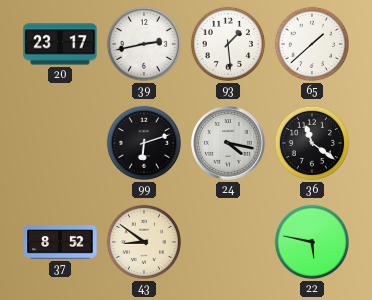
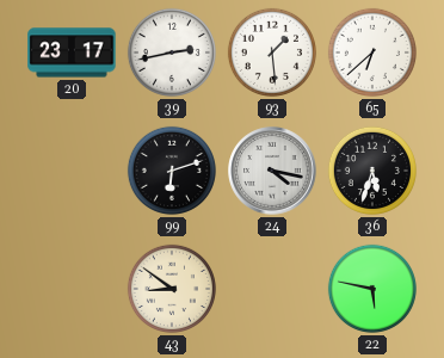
65: 1:38 -> 6:38
36: 11:21 -> 5:33
37: 8:52 -> none
